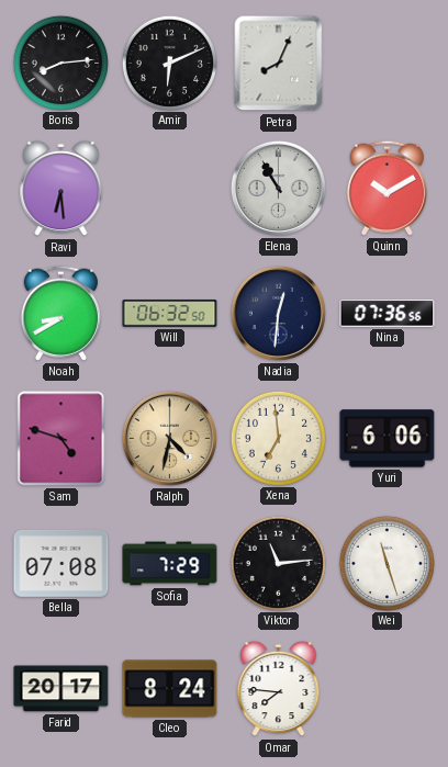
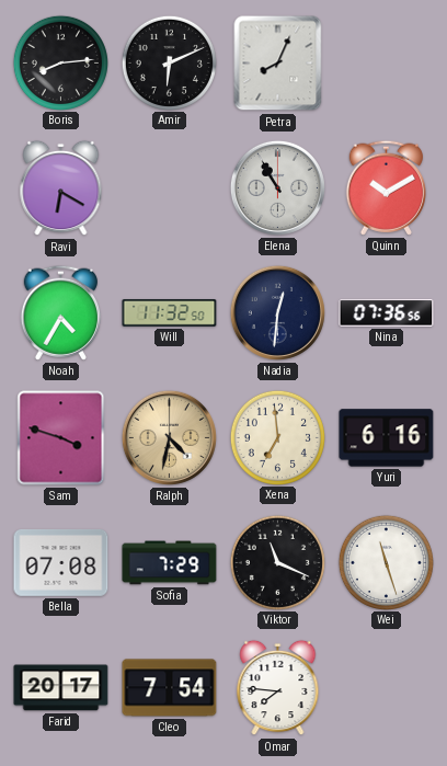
Ravi: 6:29 -> 6:20
Noah: 8:40 -> 4:35
Will: 06:32 -> 11:32
Sam: 4:48 -> 3:48
Yuri: 6:06 -> 6:16
Viktor: 11:14 -> 11:19
Cleo: 8:24 -> 7:54
